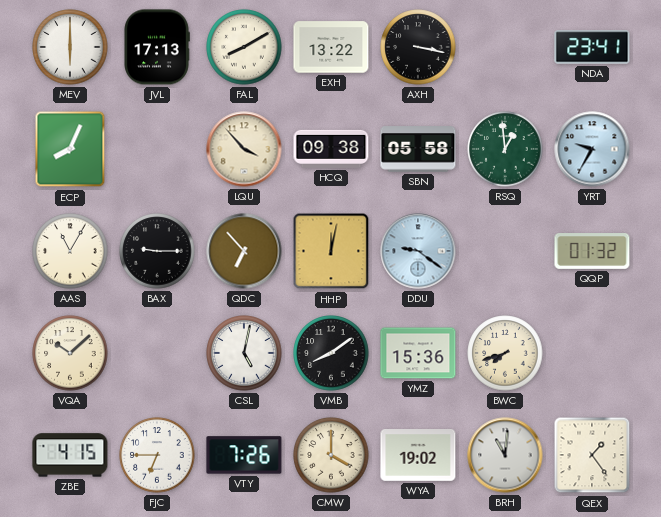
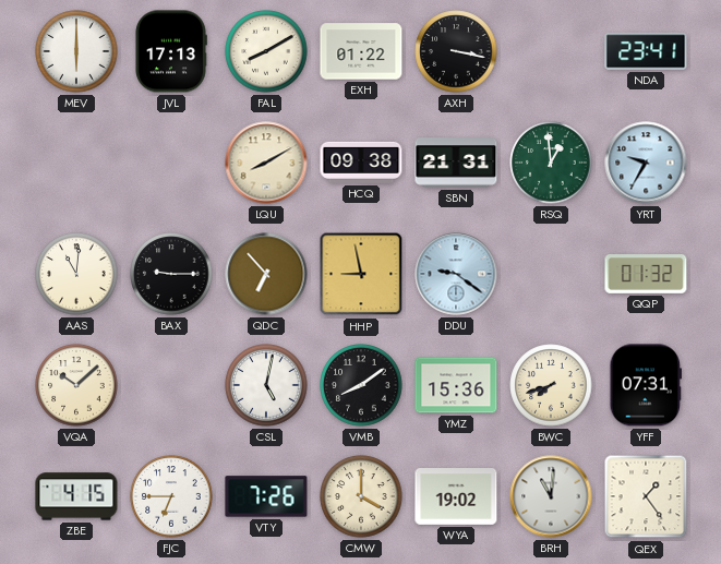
EXH: 13:22 -> 01:22
ECP: 8:04 -> none
LQU: 3:53 -> 8:10
SBN: 05:58 -> 21:31
AAS: 11:05 -> 11:01
HHP: 12:02 -> 8:58
YFF: none -> 07:31
